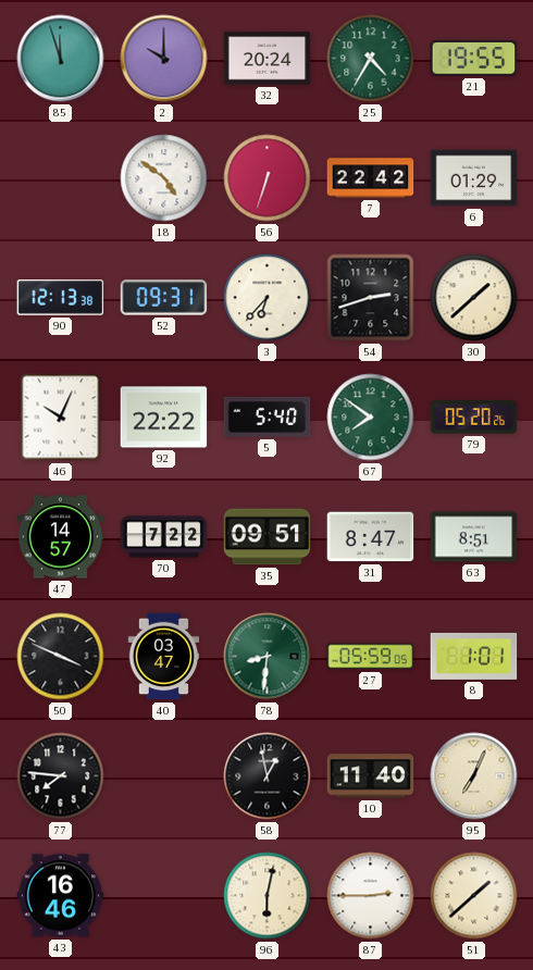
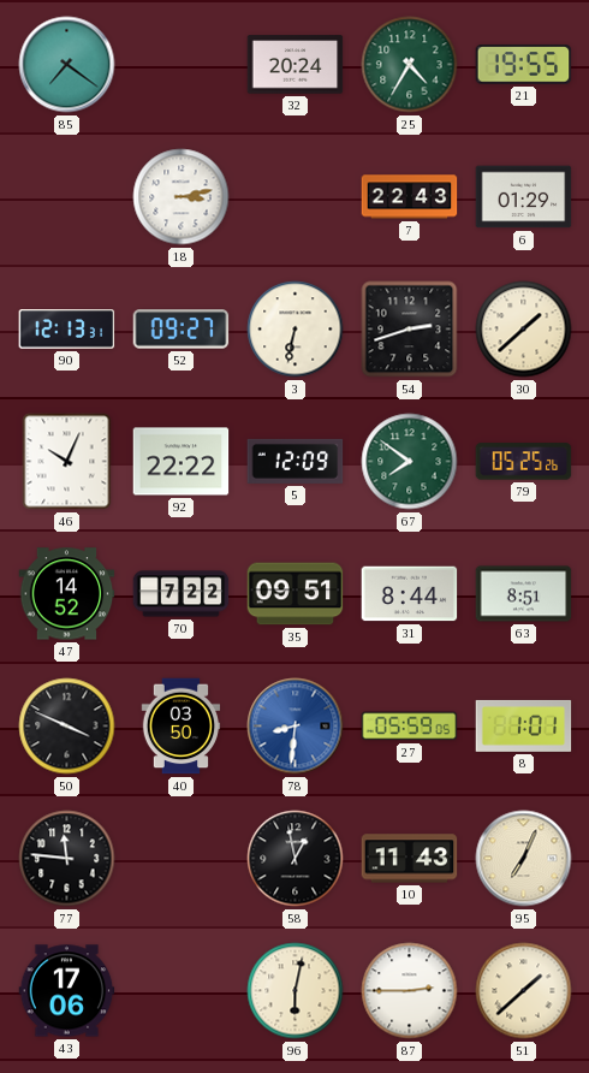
85: 11:57 -> 7:21
2: 10:00 -> none
18: 4:51 -> 3:13
56: 6:33 -> none
7: 22:42 -> 22:43
90: 12:13:38 -> 12:13:31
52: 09:31 -> 09:27
3: 6:37 -> 6:32
5: 5:40 -> 12:09
79: 05:20 -> 05:25
47: 14:57 -> 14:52
31: 8:47 -> 8:44
40: 03:47 -> 03:50
78 dial: green -> blue
77: 7:46 -> 11:46
10: 11:40 -> 11:43
43: 16:46 -> 17:06
